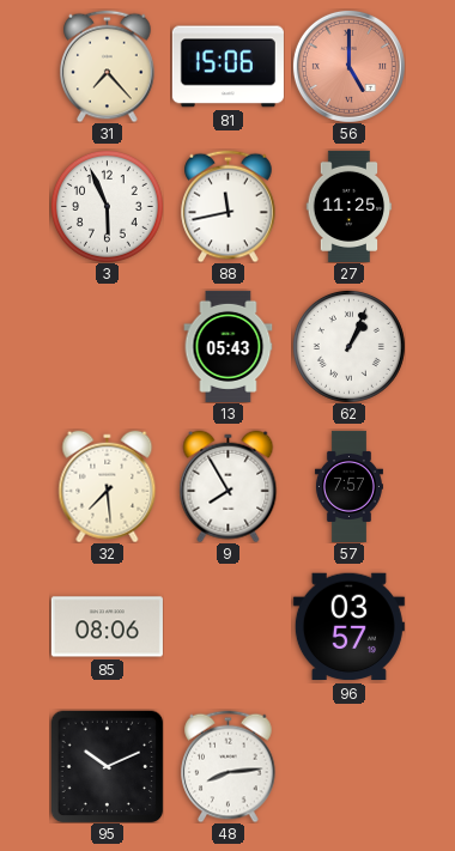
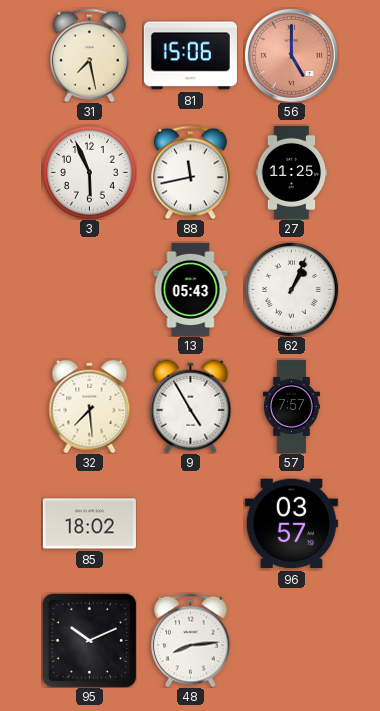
31: 7:23 -> 7:28
9: 7:55 -> 4:55
85: 08:06 -> 18:02
